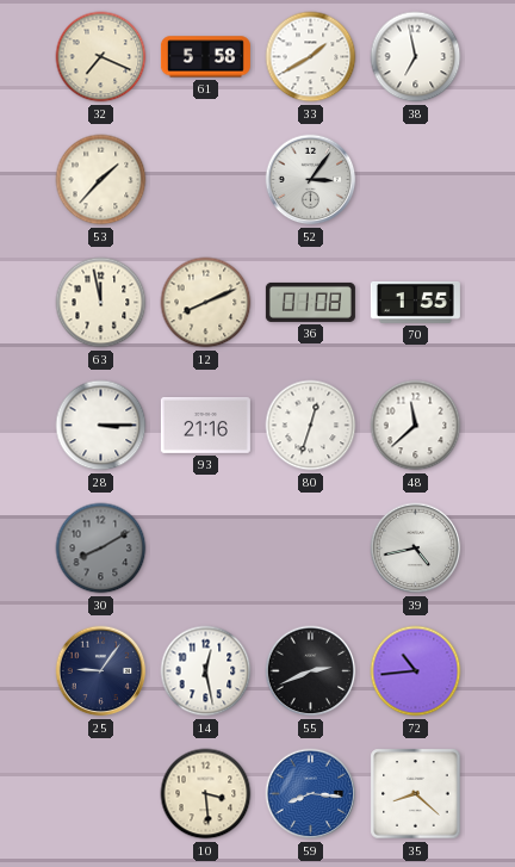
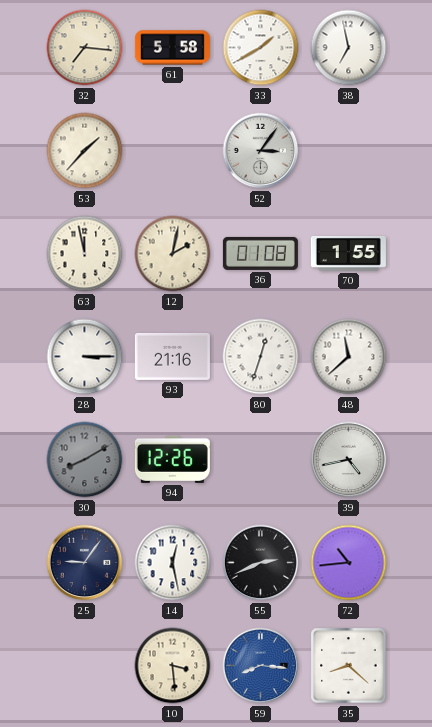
32: 7:19 -> 7:16
12: 8:11 -> 2:02
94: none -> 12:26
